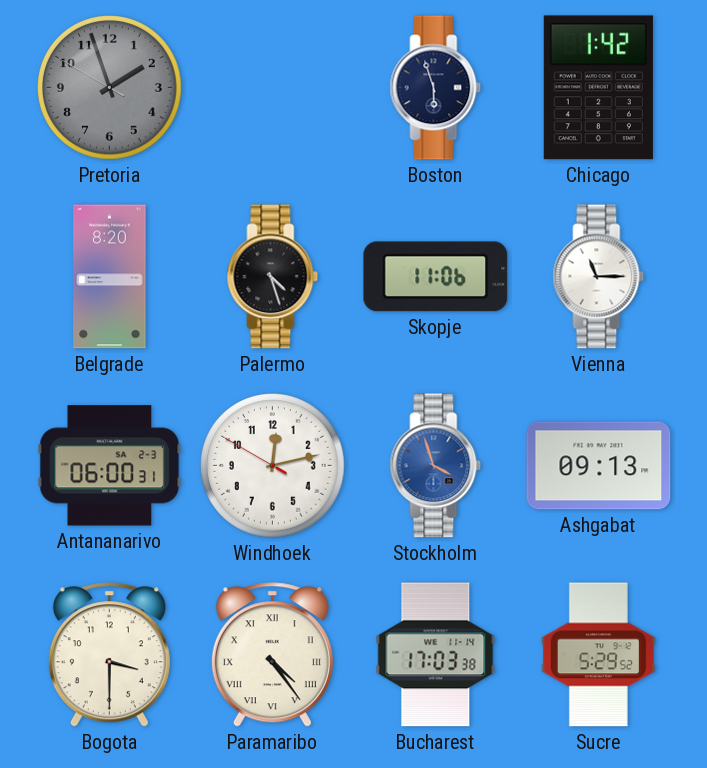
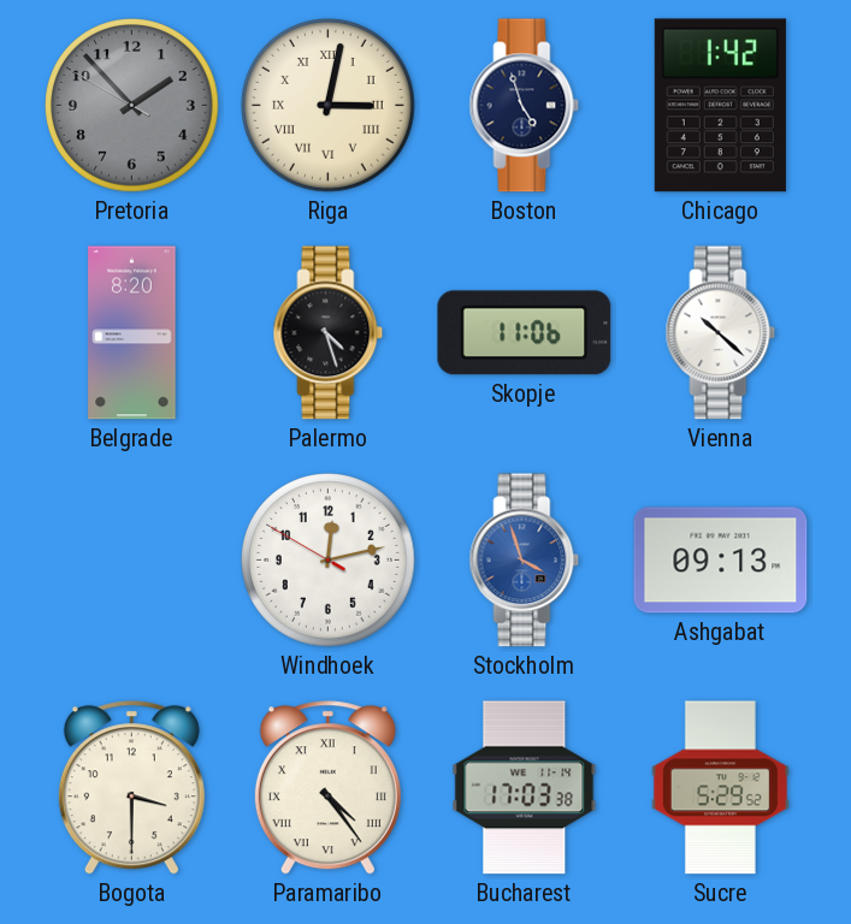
Pretoria: 1:56 -> 1:52
Riga: none -> 3:02
Boston: 5:57 -> 4:57
Vienna: 11:15 -> 10:22
Antananarivo: 06:00 -> none
